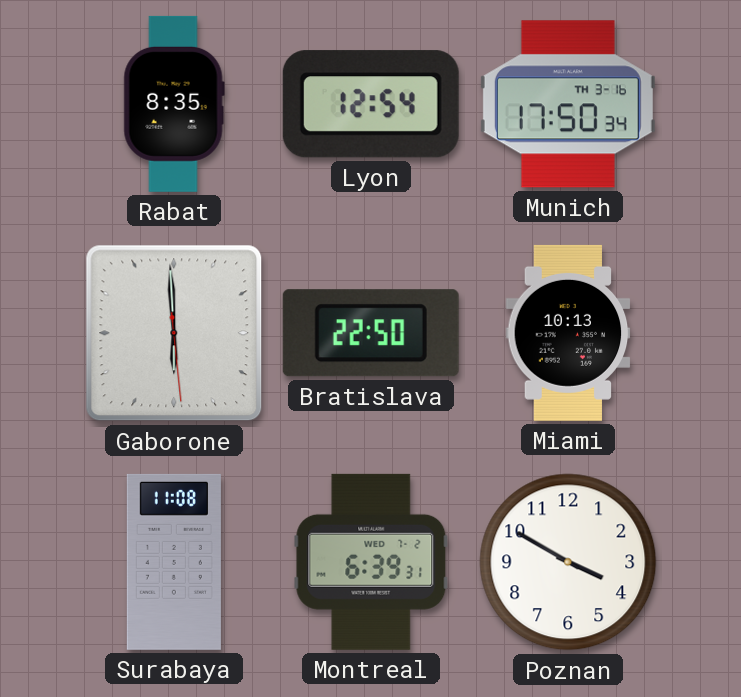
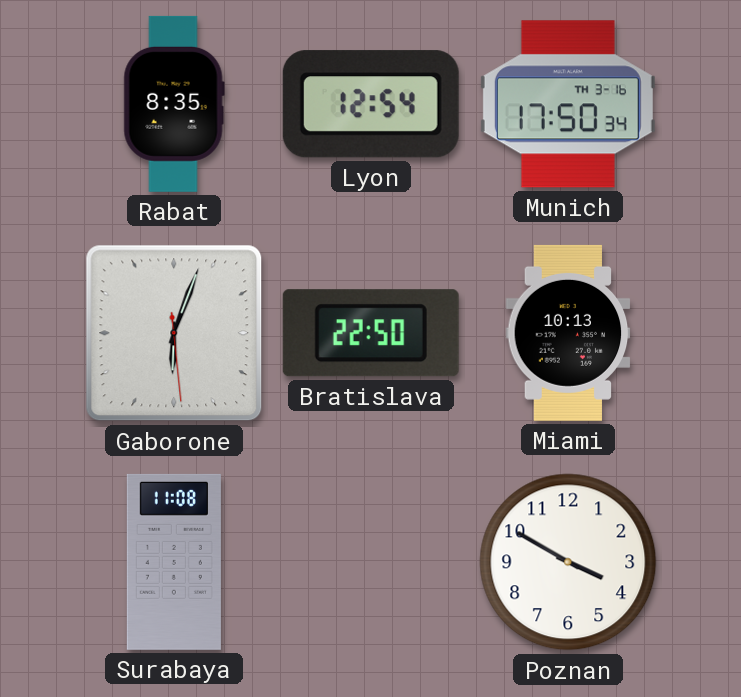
Gaborone: 5:59 -> 6:03
Montreal: 6:39 -> none
